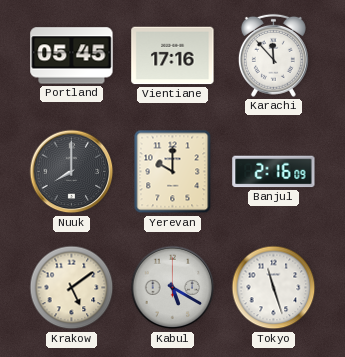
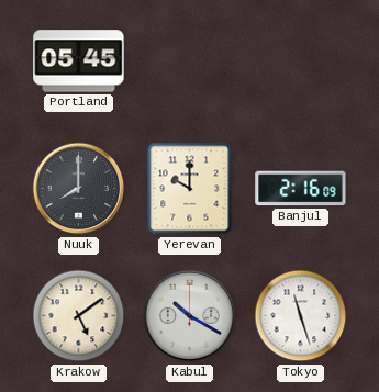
Vientiane: 17:16 -> none
Karachi: 11:53 -> none
Kabul: 5:20 -> 10:20
